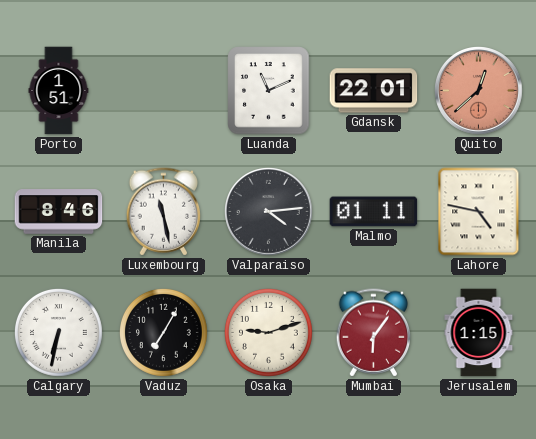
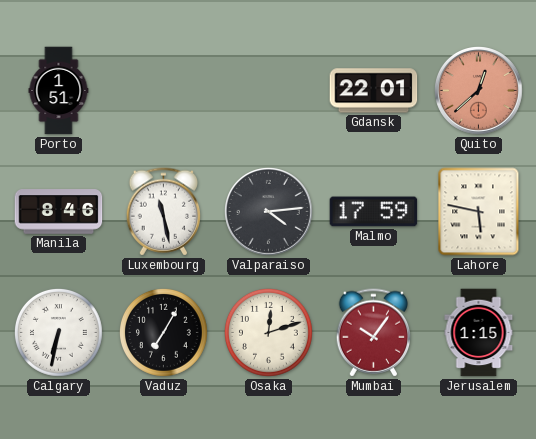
Luanda: 11:11 -> none
Malmo: 01:11 -> 17:59
Lahore: 4:47 -> 5:47
Osaka: 9:12 -> 12:12
Mumbai: 6:06 -> 10:06
